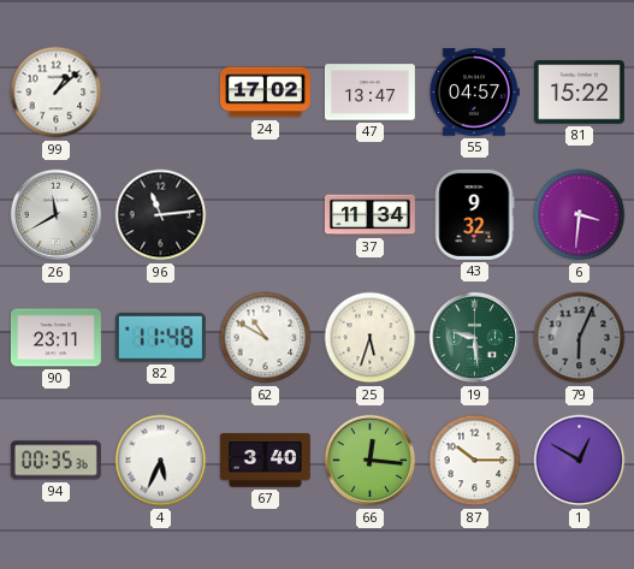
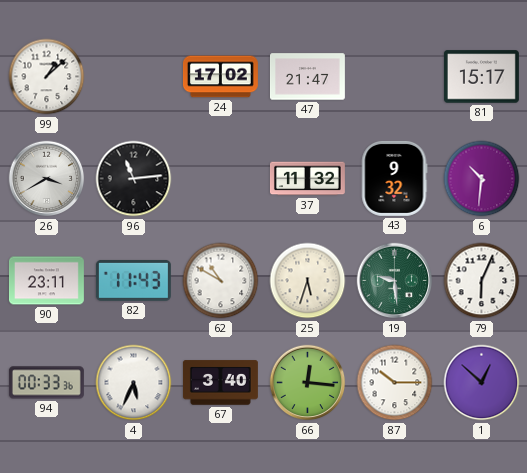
47: 13:47 -> 21:47
55: 04:57 -> none
81: 15:22 -> 15:17
26: 11:40 -> 3:40
37: 11:34 -> 11:32
6: 3:31 -> 10:31
82: 11:48 -> 11:43
79 dial: grey -> white
94: 00:35 -> 00:33
1: 12:50 -> 12:52
